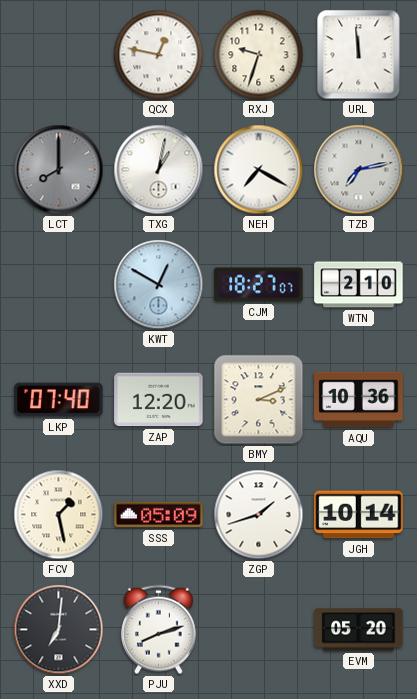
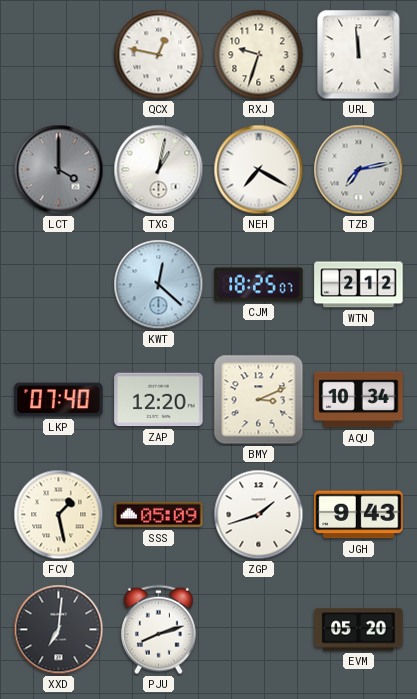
LCT: 8:00 -> 4:00
KWT: 12:50 -> 12:22
CJM: 18:27 -> 18:25
WTN: 2:10 -> 2:12
AQU: 10:36 -> 10:34
JGH: 10:14 -> 9:43
